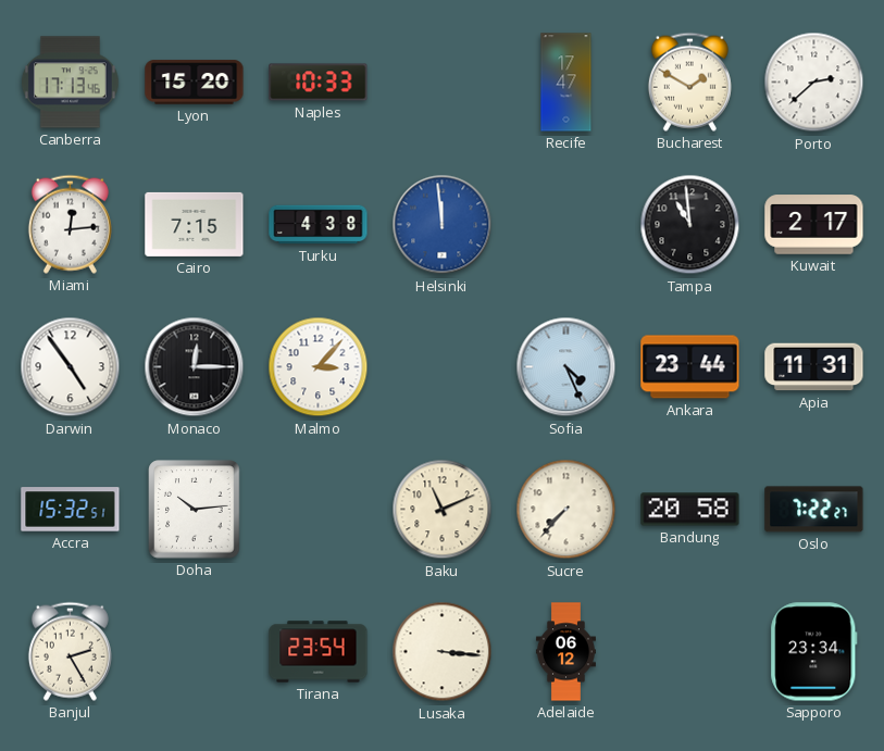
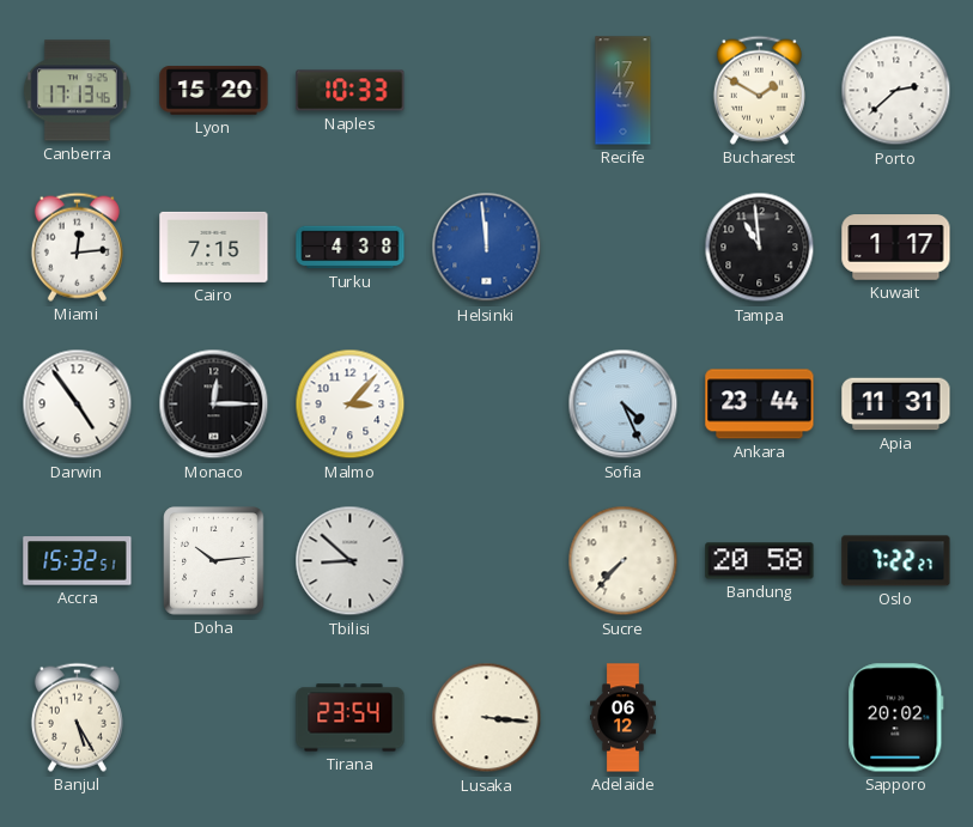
Kuwait: 2:17 -> 1:17
Tbilisi: none -> 8:52
Baku: 11:11 -> none
Banjul: 2:25 -> 5:25
Sapporo: 23:34 -> 20:02
